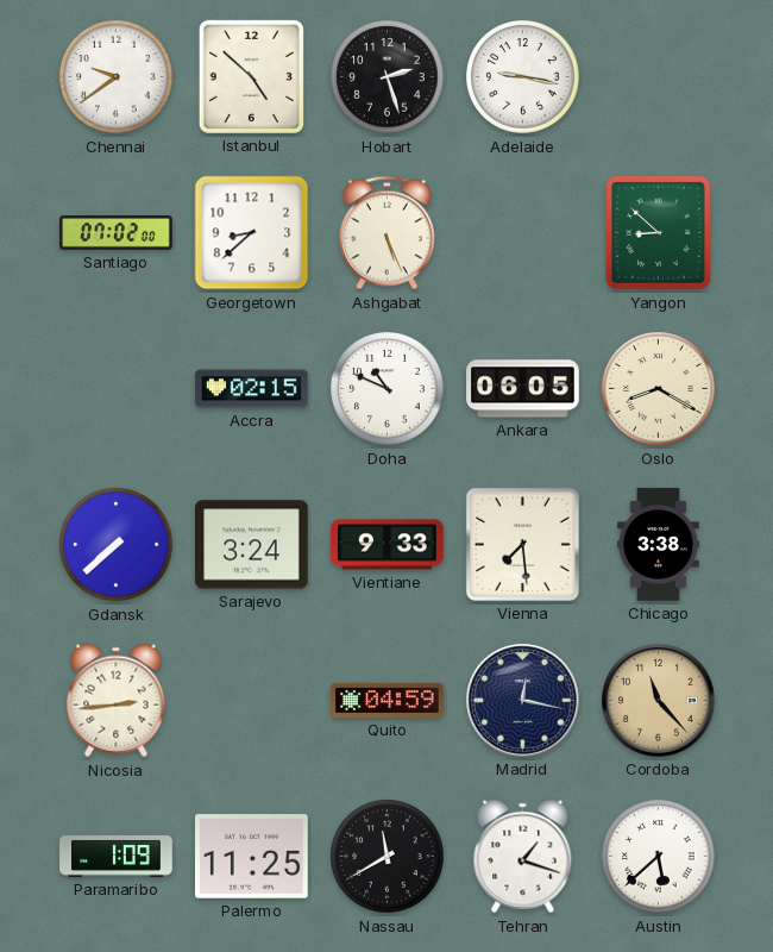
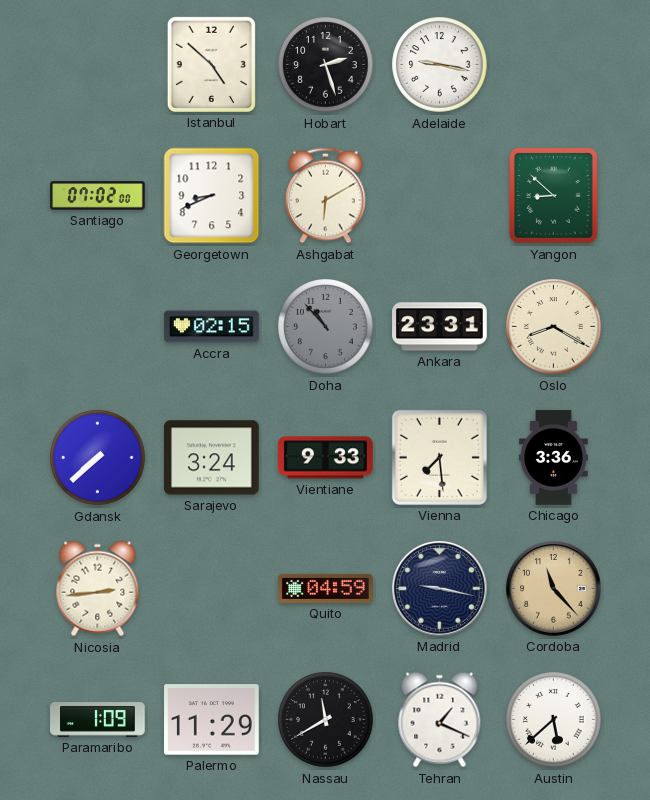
Chennai: 9:39 -> none
Georgetown: 8:38 -> 8:41
Ashgabat: 5:26 -> 6:10
Doha: 10:49 -> 10:53
Doha dial: white -> grey
Ankara: 06:05 -> 23:31
Chicago: 3:38 -> 3:36
Madrid: 12:17 -> 9:17
Palermo: 11:25 -> 11:29
Tehran: 1:18 -> 1:19
